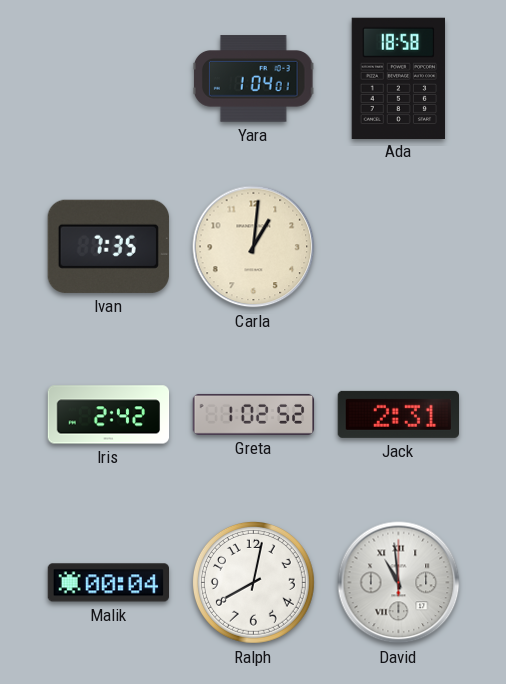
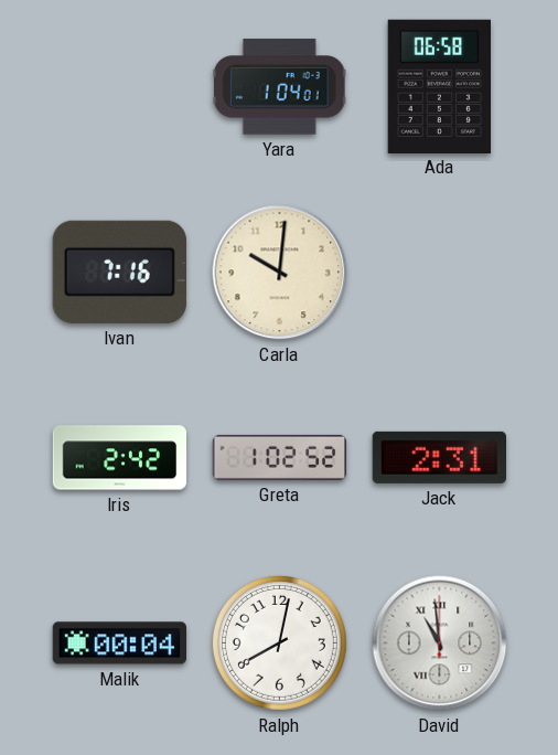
Ada: 18:58 -> 06:58
Ivan: 7:35 -> 7:16
Carla: 1:01 -> 10:01
